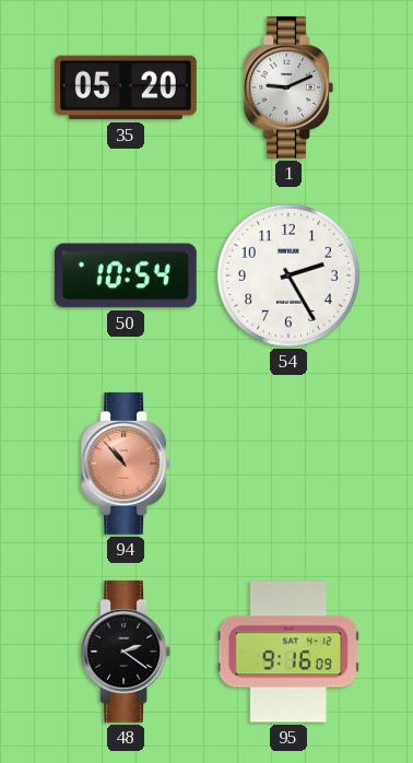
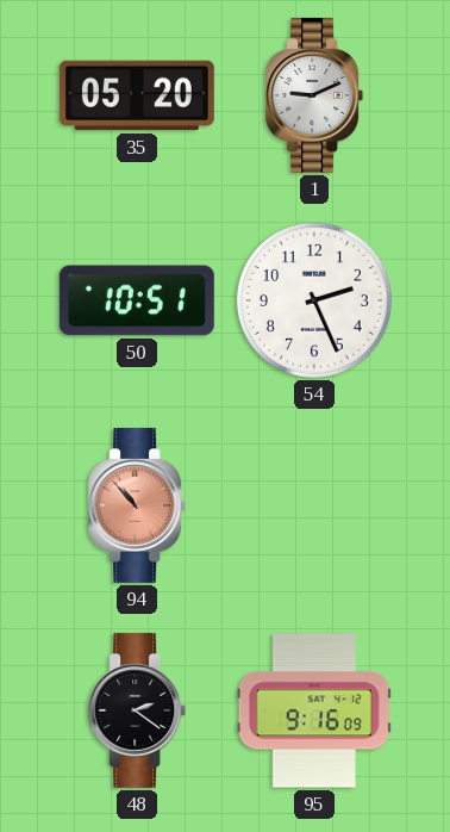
50: 10:54 -> 10:51
54: 2:25 -> 2:26
